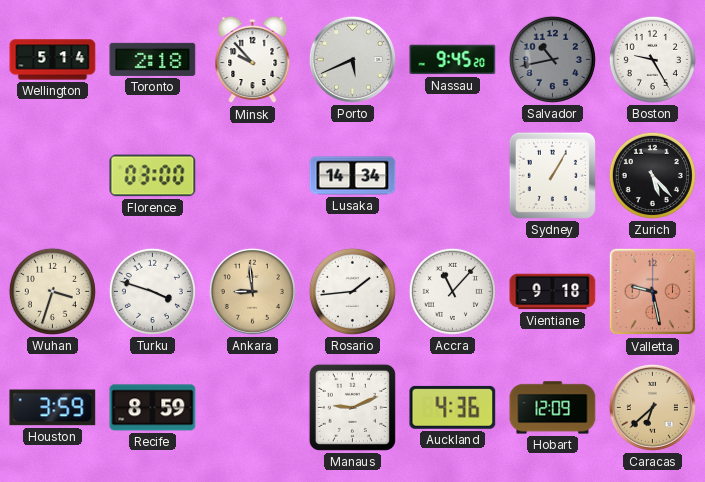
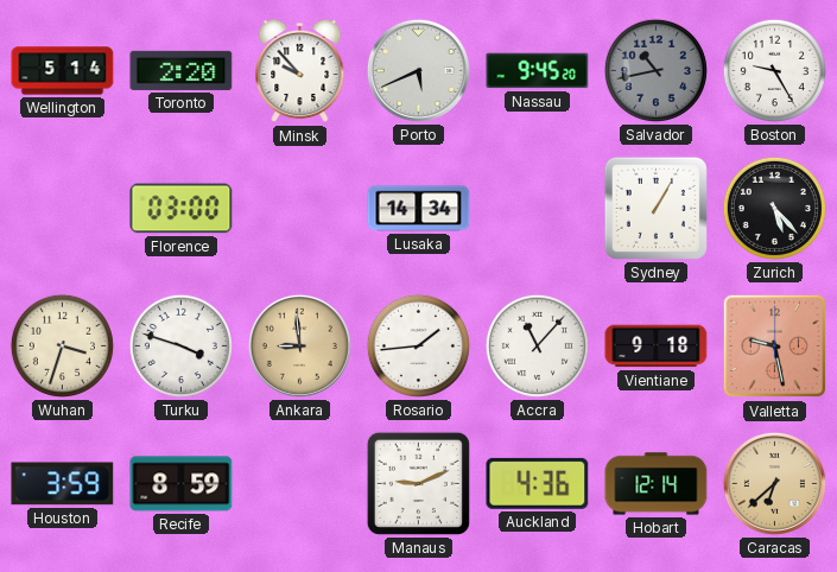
Toronto: 2:18 -> 2:20
Hobart: 12:09 -> 12:14
